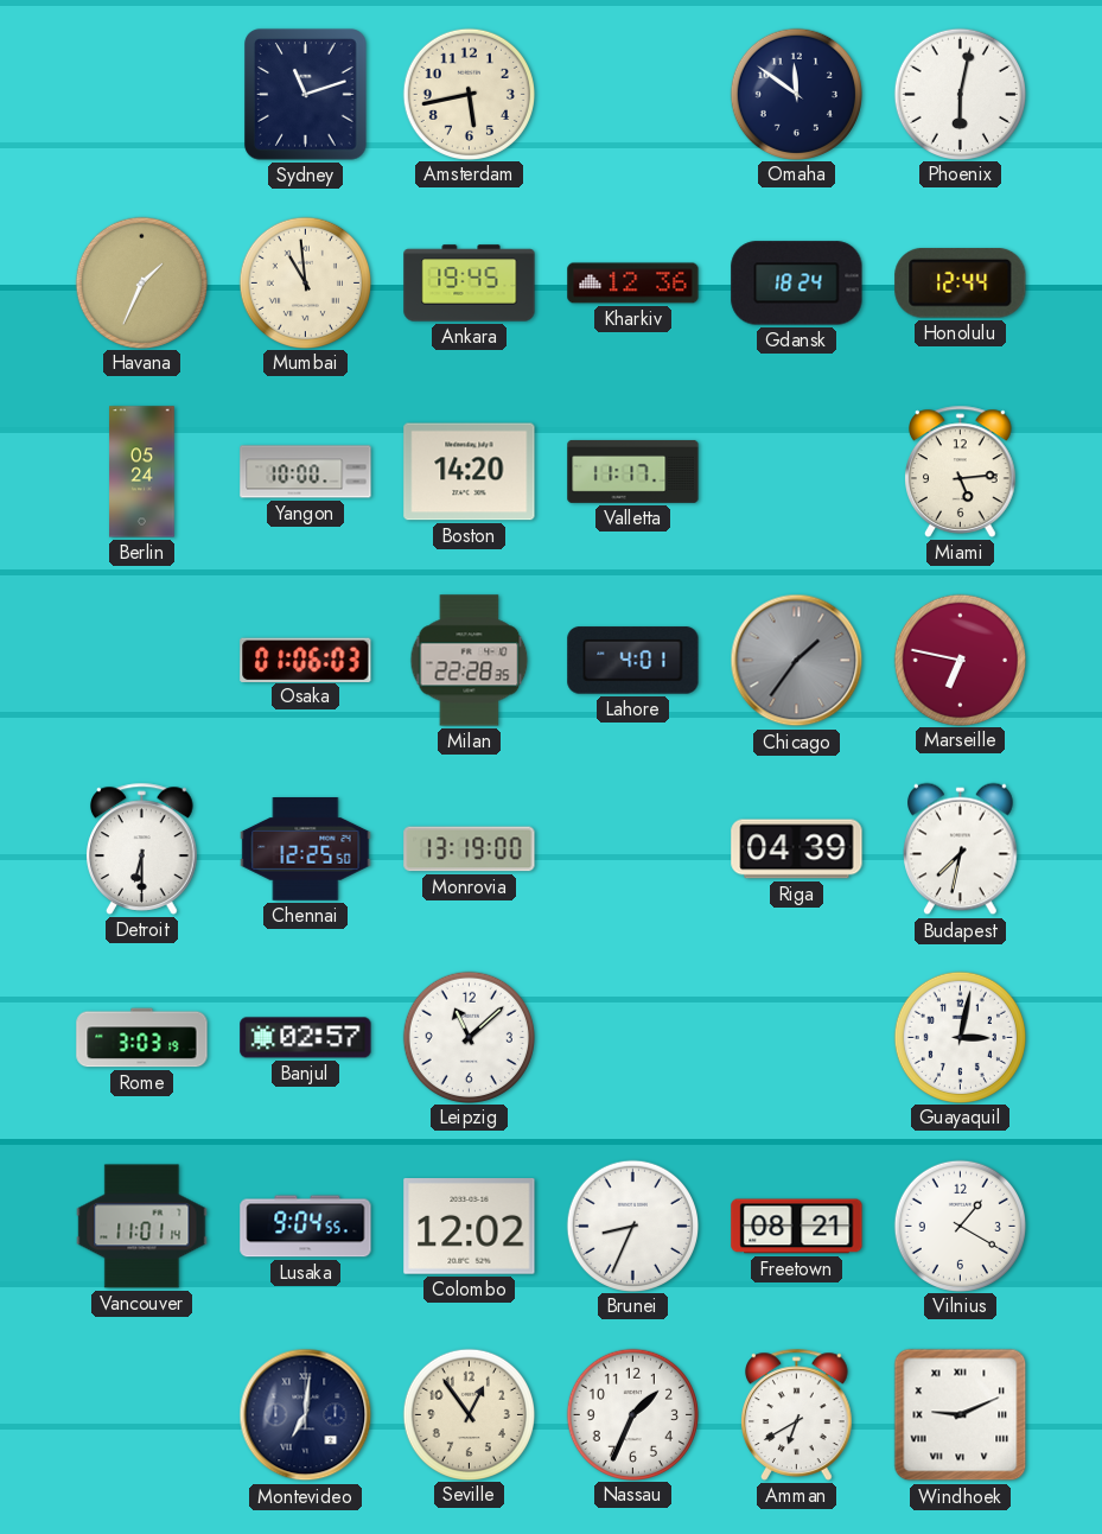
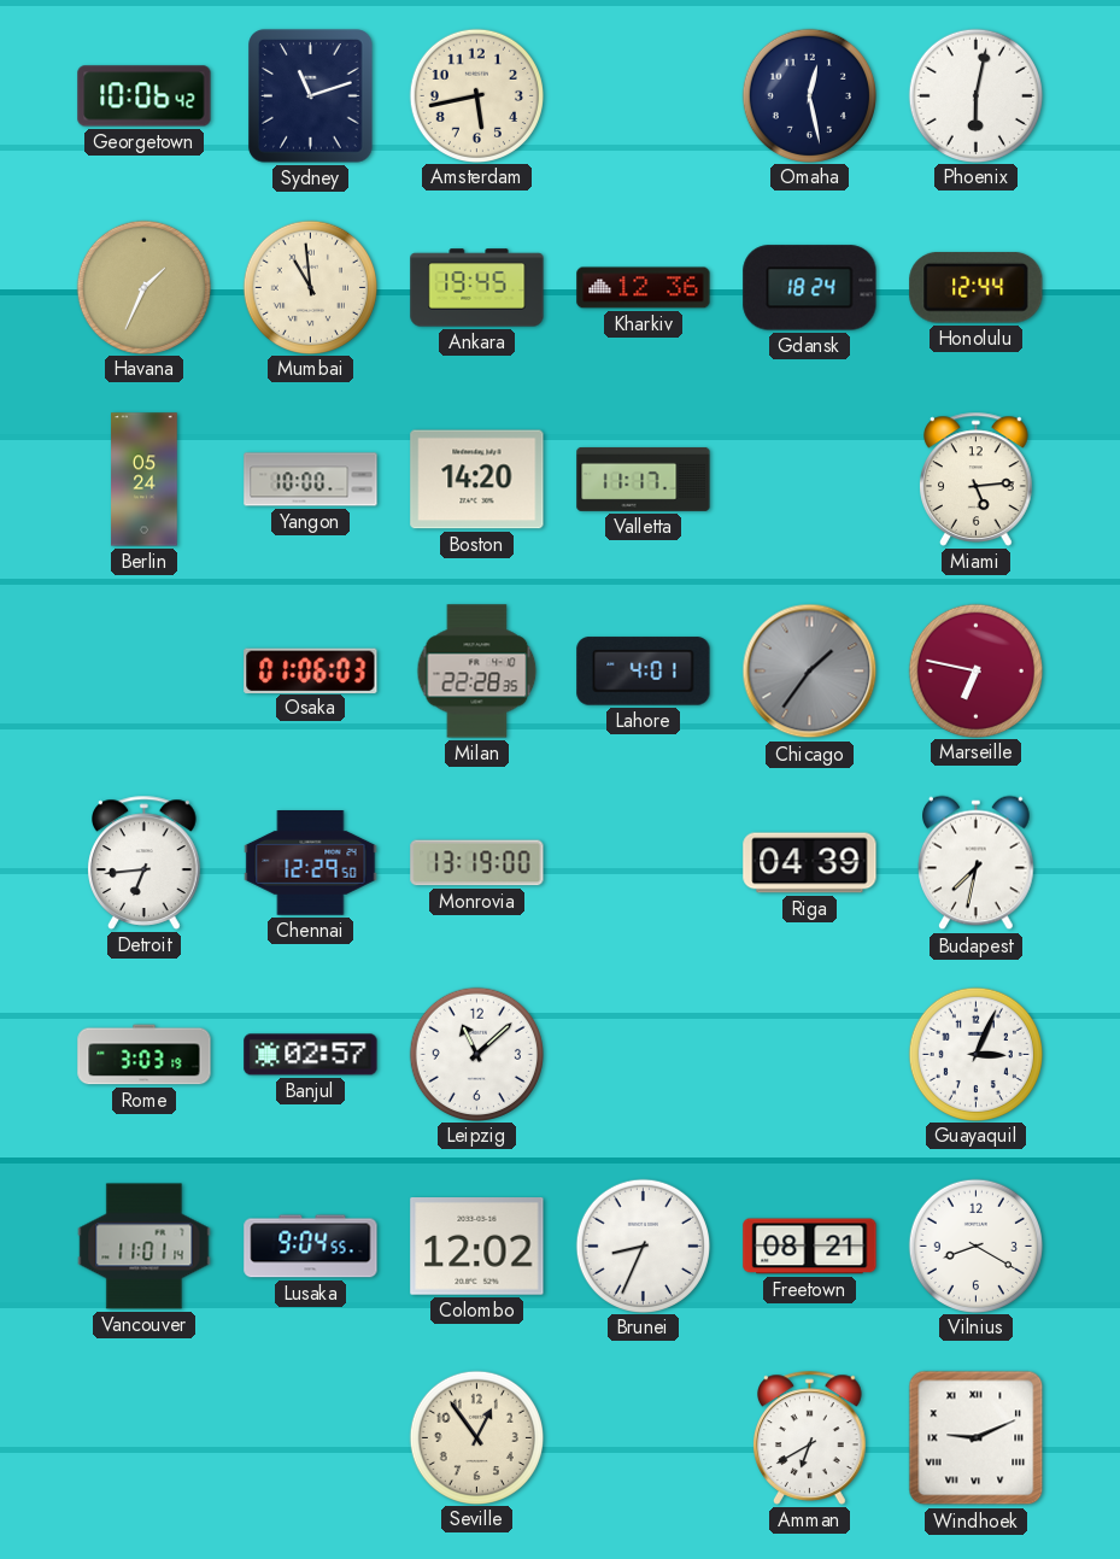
Georgetown: none -> 10:06
Omaha: 11:51 -> 12:28
Detroit: 6:30 -> 6:44
Chennai: 12:25 -> 12:29
Guayaquil: 3:02 -> 3:04
Vilnius: 1:20 -> 8:20
Montevideo: 7:01 -> none
Nassau: 1:34 -> none
